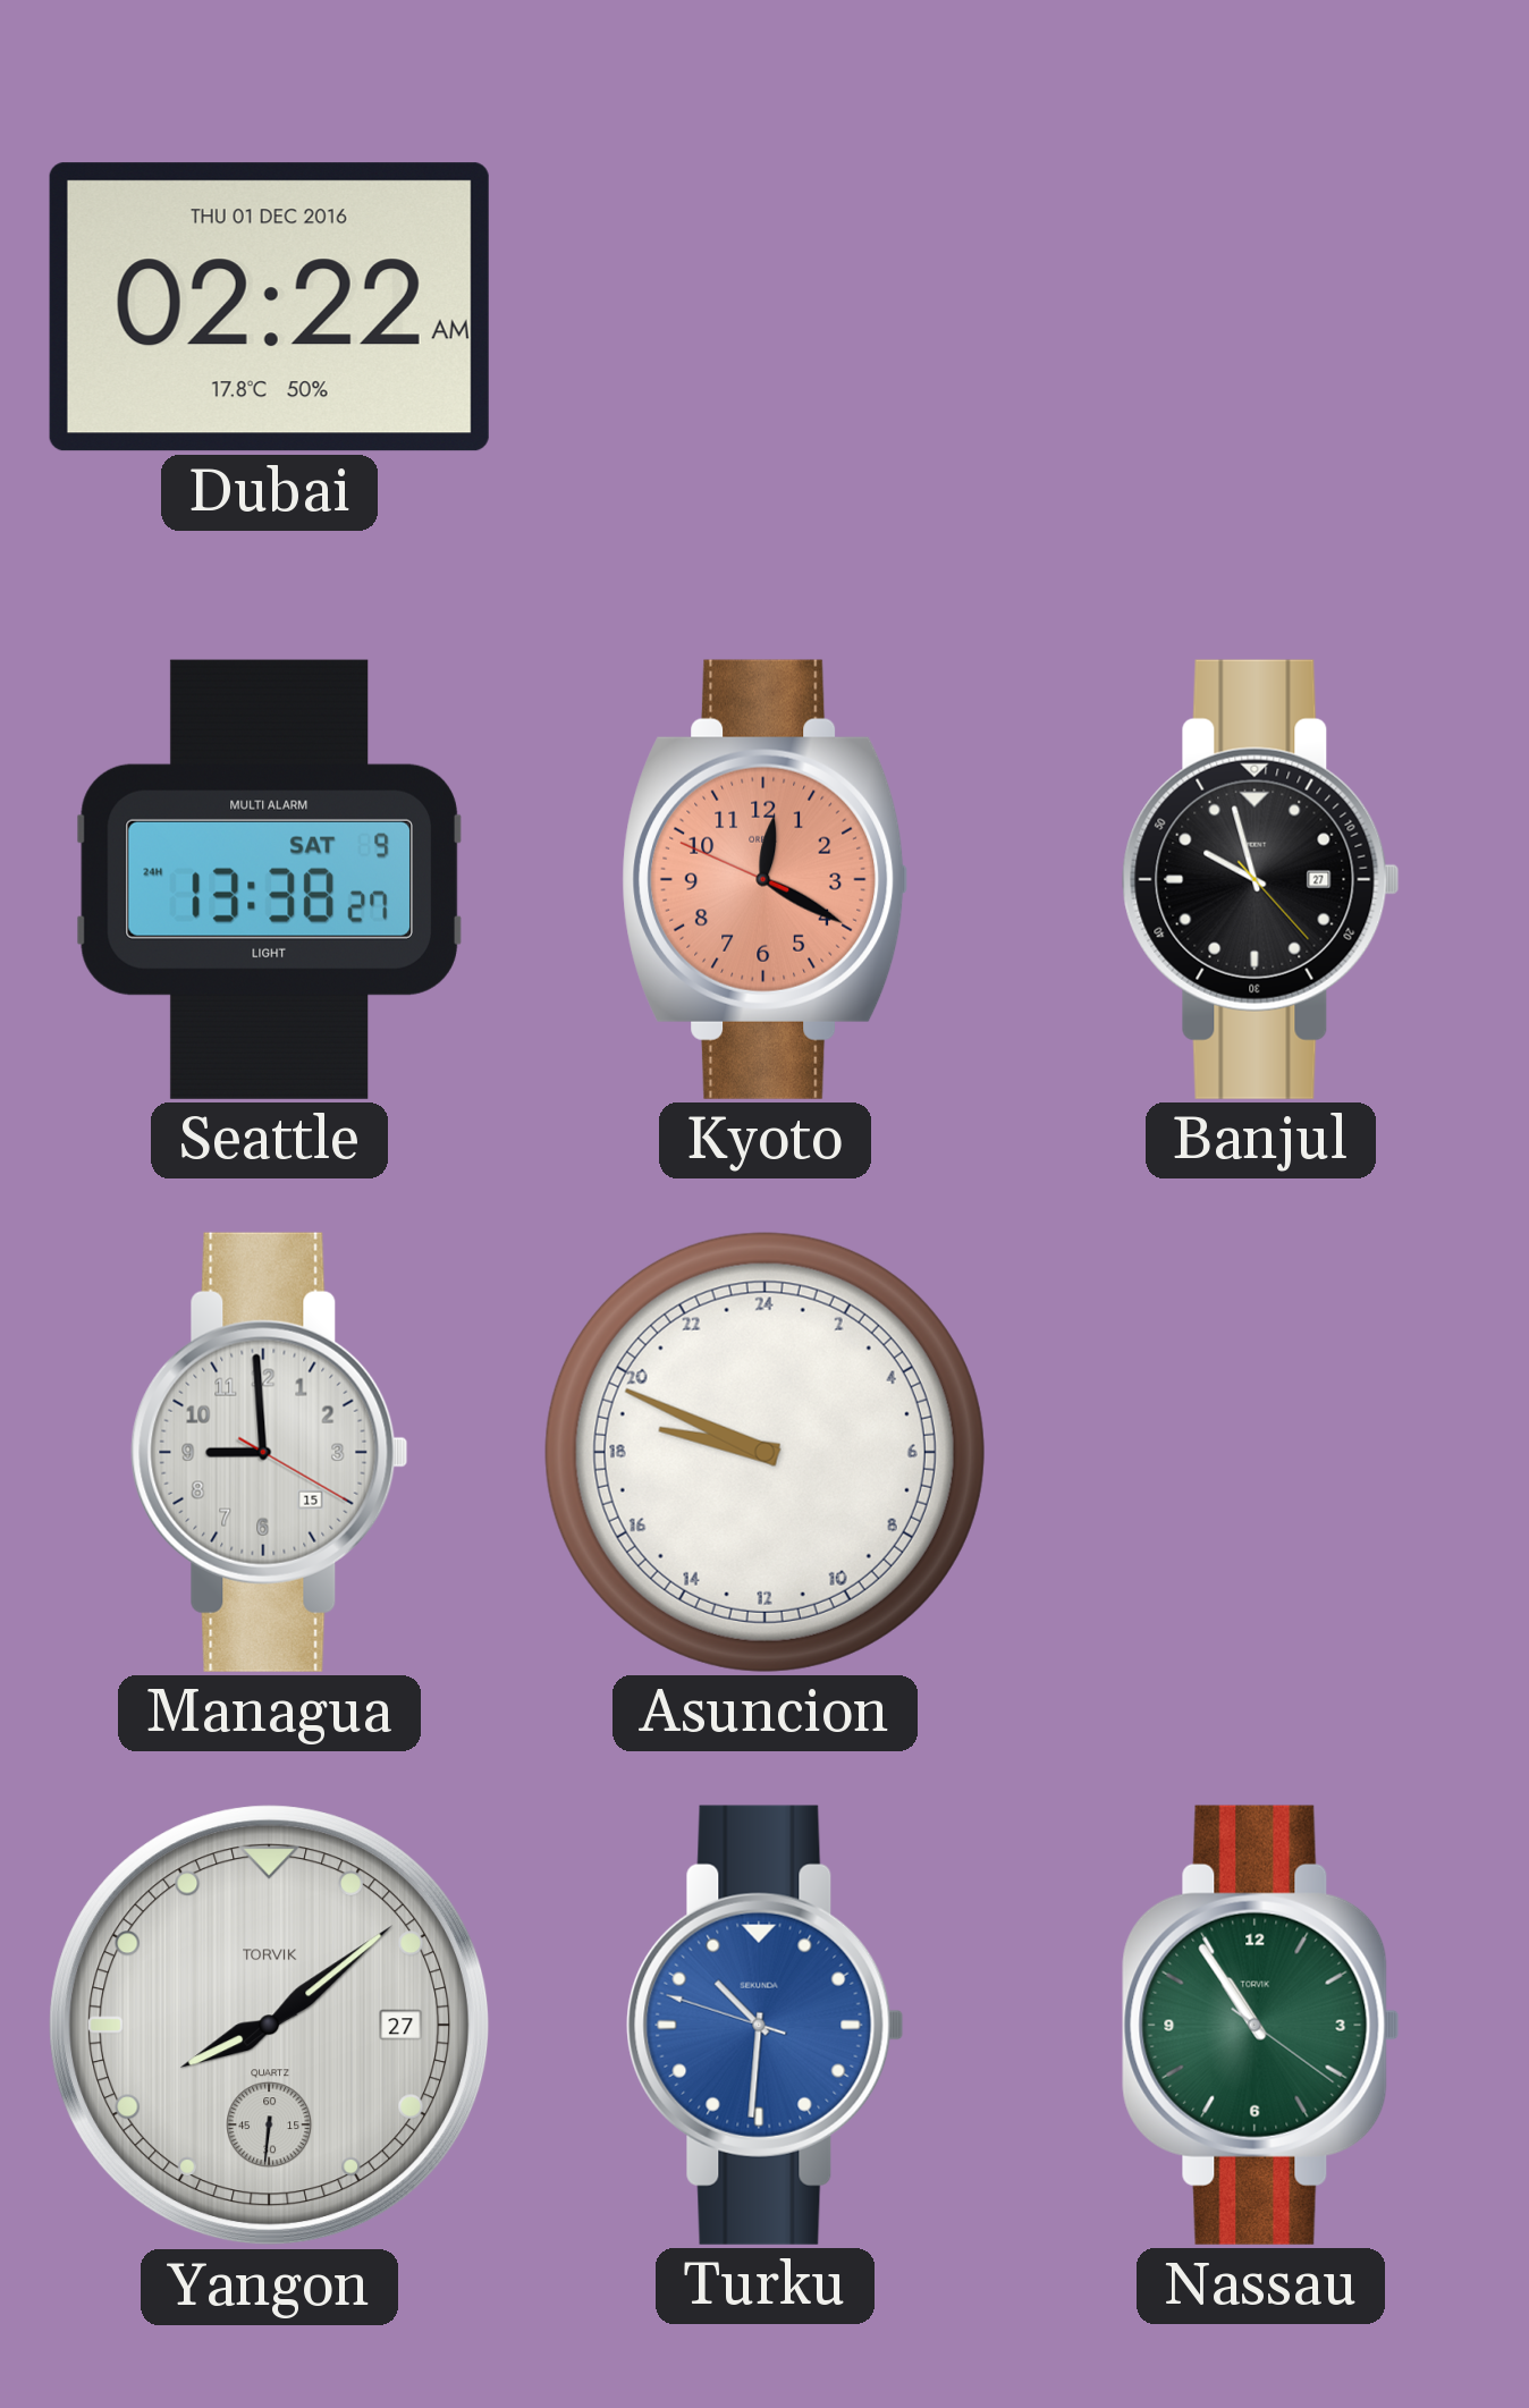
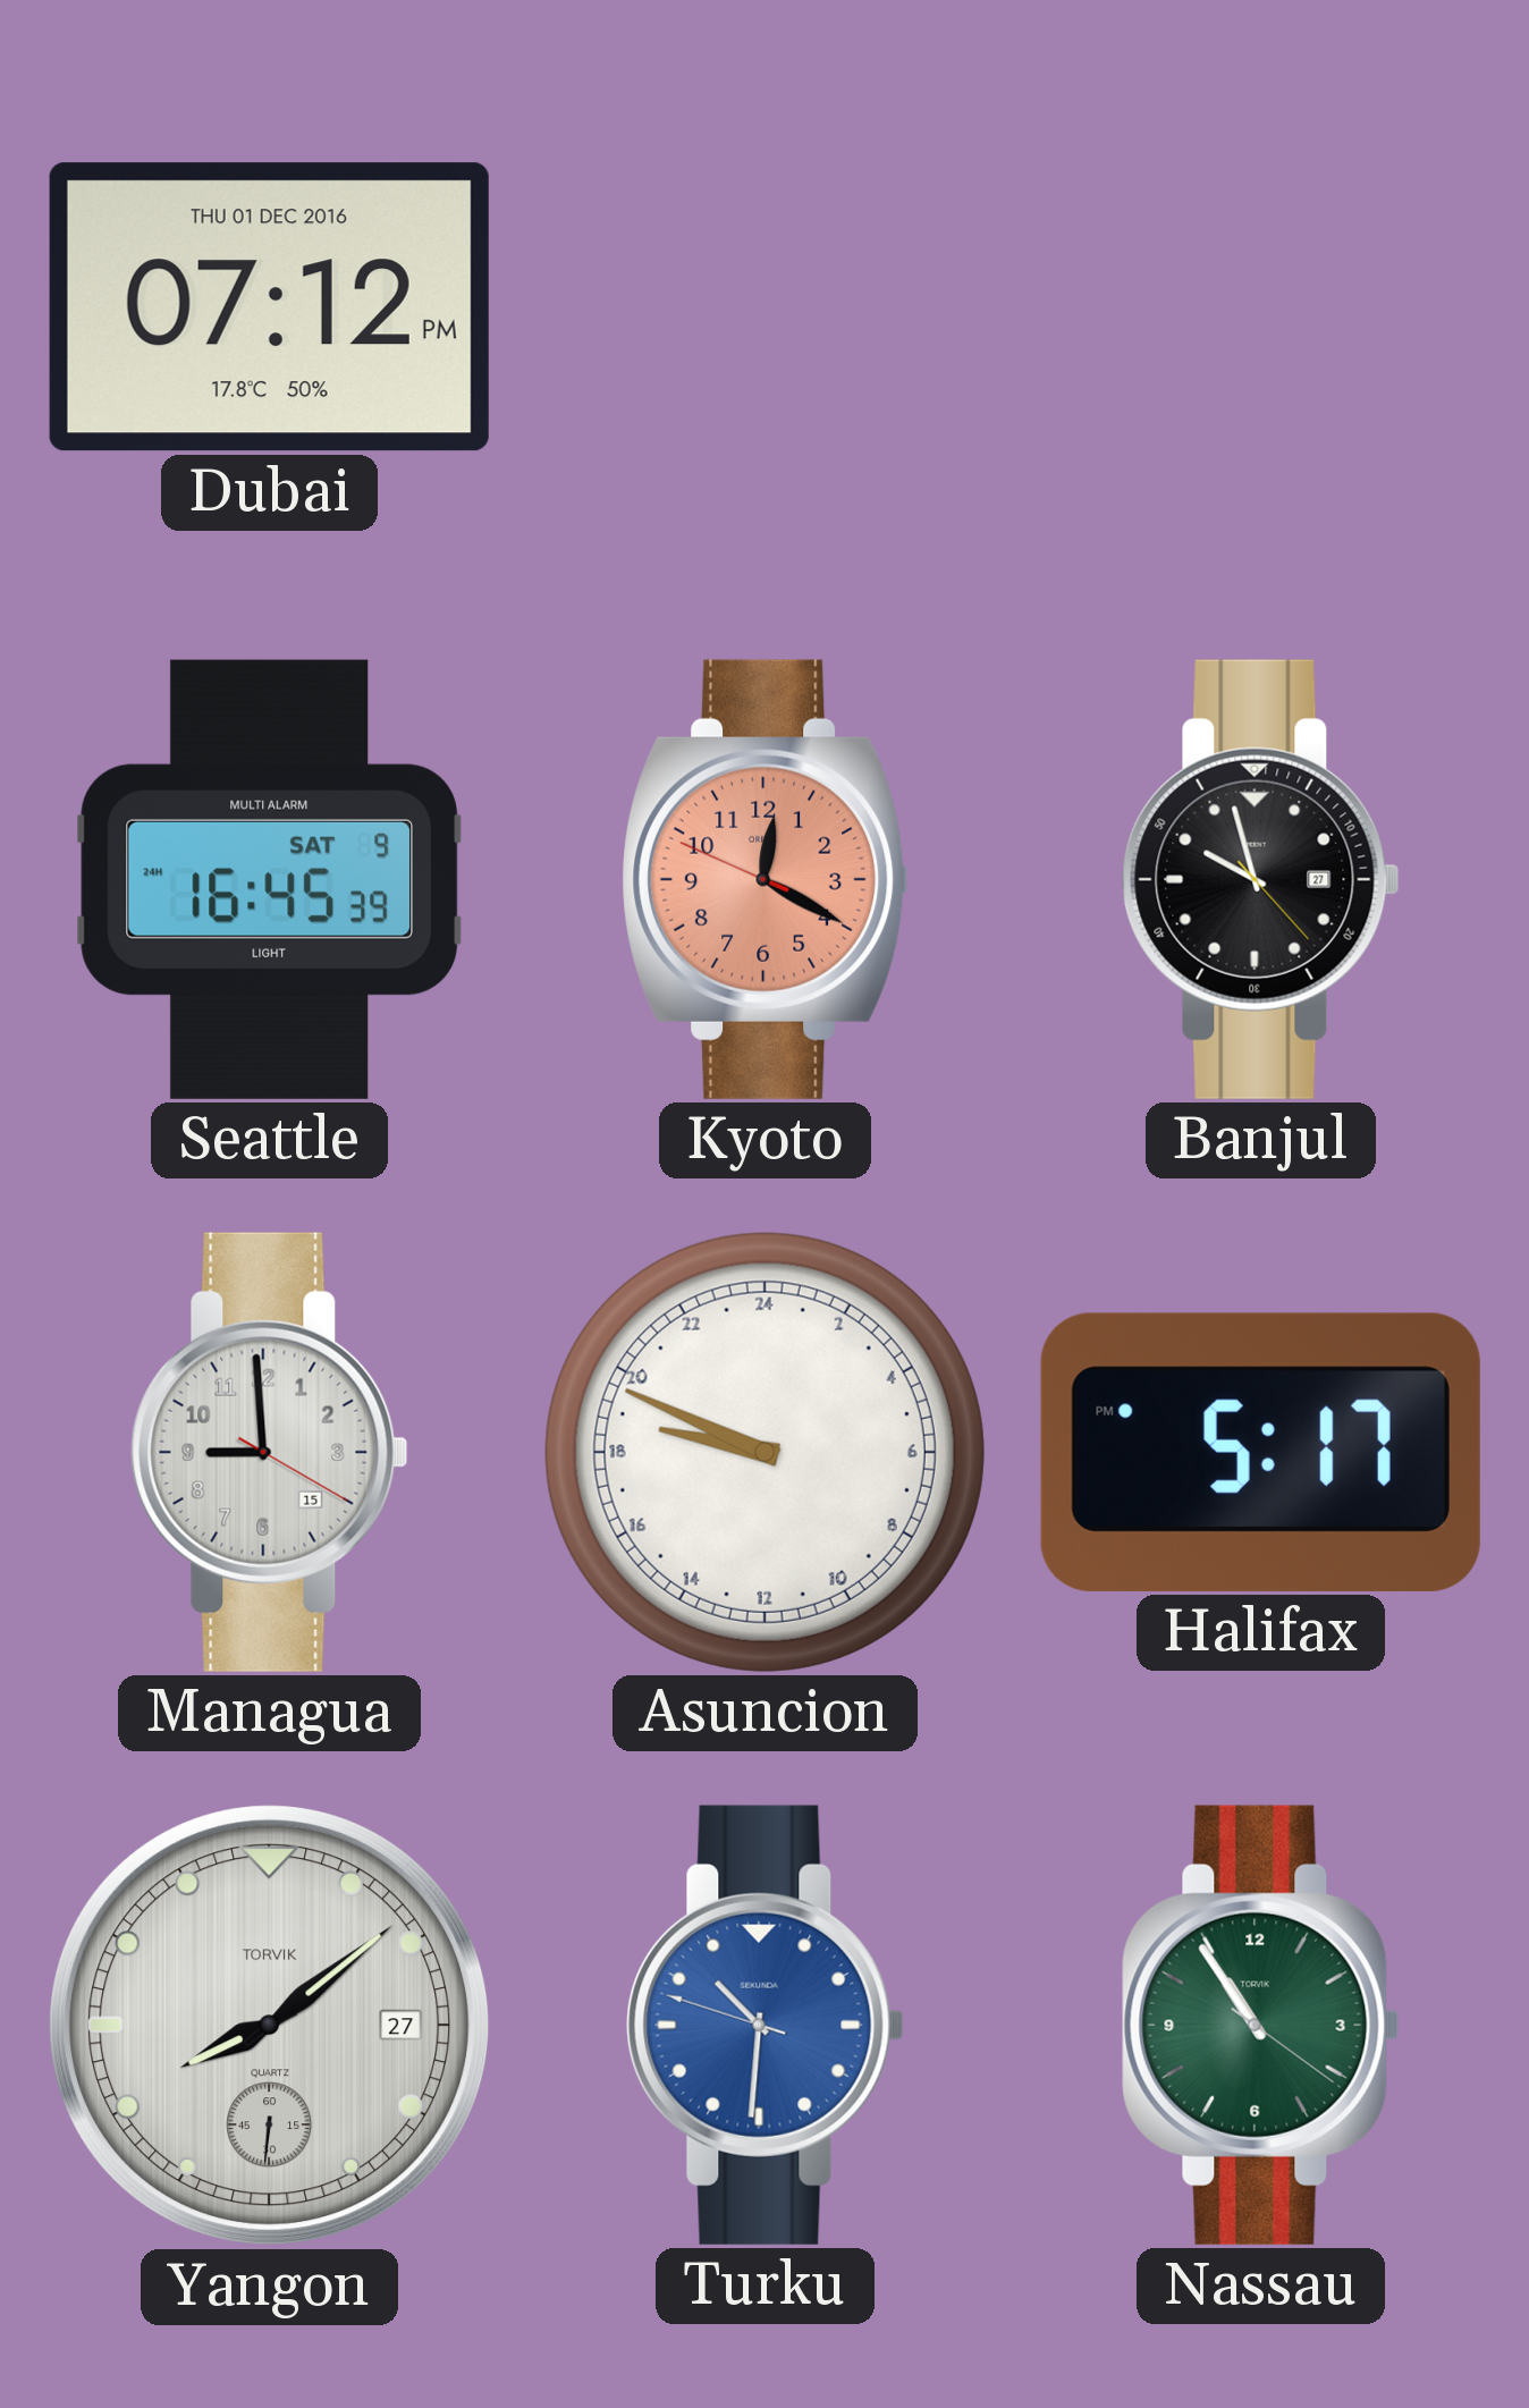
Dubai: 02:22 -> 07:12
Seattle: 13:38 -> 16:45
Halifax: none -> 5:17
